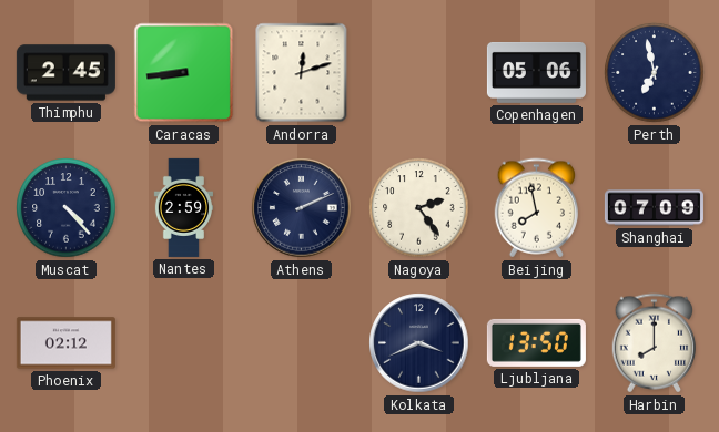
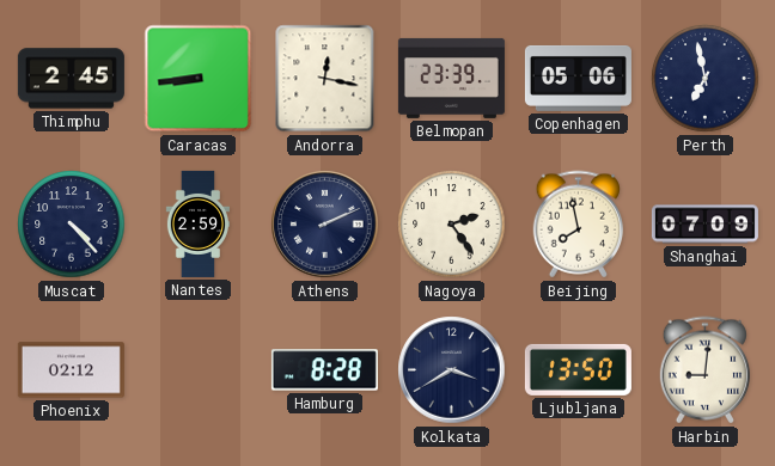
Andorra: 12:12 -> 12:17
Belmopan: none -> 23:39
Hamburg: none -> 8:28
Kolkata: 3:41 -> 3:40
Harbin: 8:00 -> 9:01
